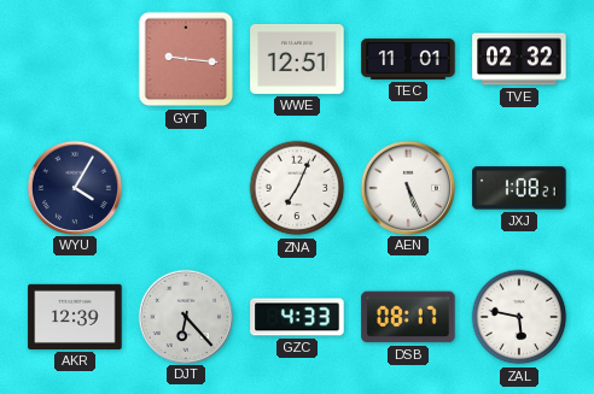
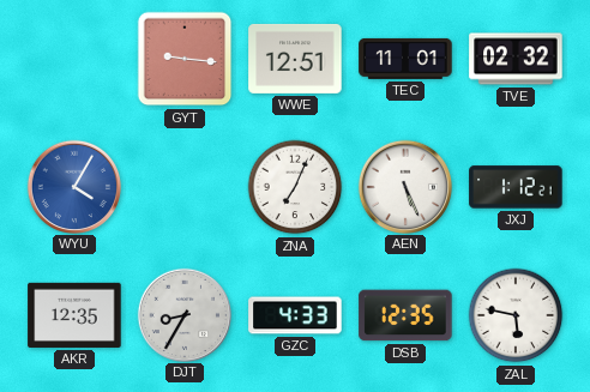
WYU dial: navy -> blue
JXJ: 1:08 -> 1:12
AKR: 12:39 -> 12:35
DJT: 6:23 -> 8:35
DSB: 08:17 -> 12:35
